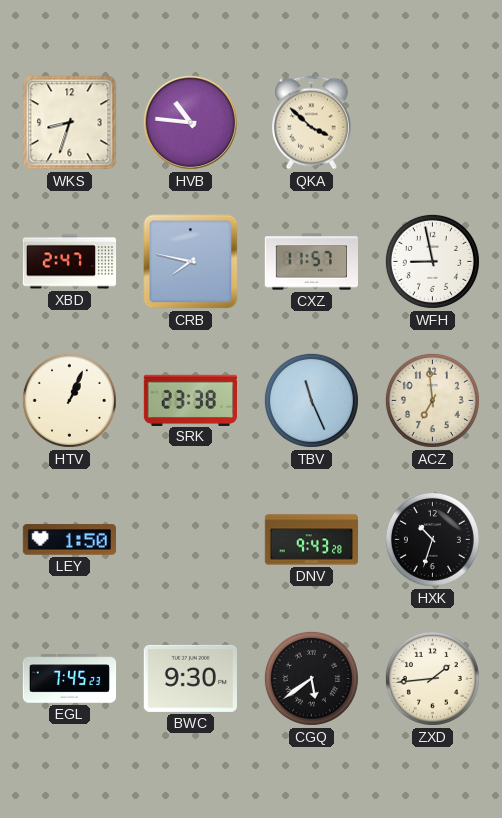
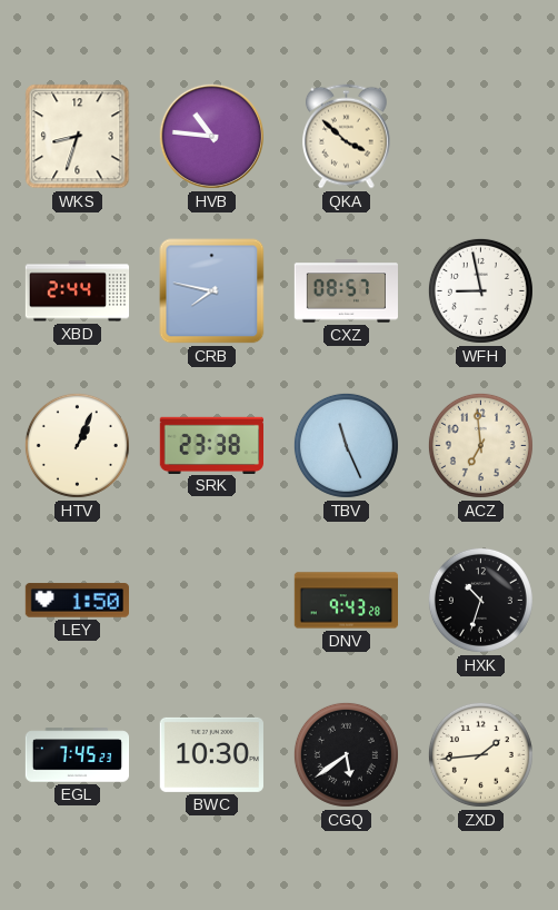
XBD: 2:47 -> 2:44
CXZ: 11:57 -> 08:57
BWC: 9:30 -> 10:30
